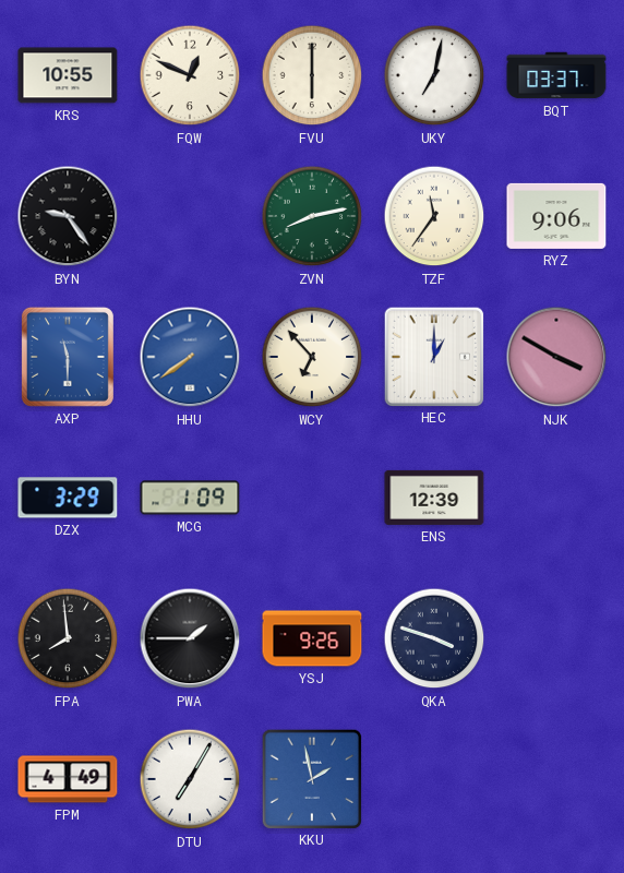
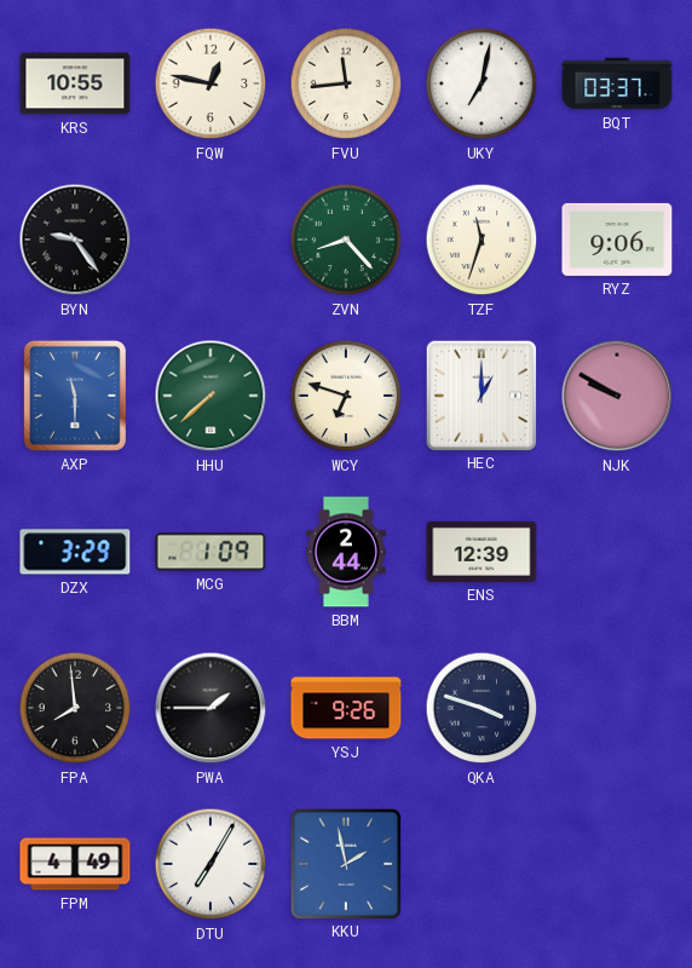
FQW: 12:49 -> 12:47
FVU: 6:00 -> 11:44
ZVN: 8:13 -> 8:23
TZF: 11:36 -> 11:33
HHU: 7:39 -> 7:38
HHU dial: blue -> green
WCY: 6:53 -> 6:48
NJK: 3:50 -> 9:50
BBM: none -> 2:44
